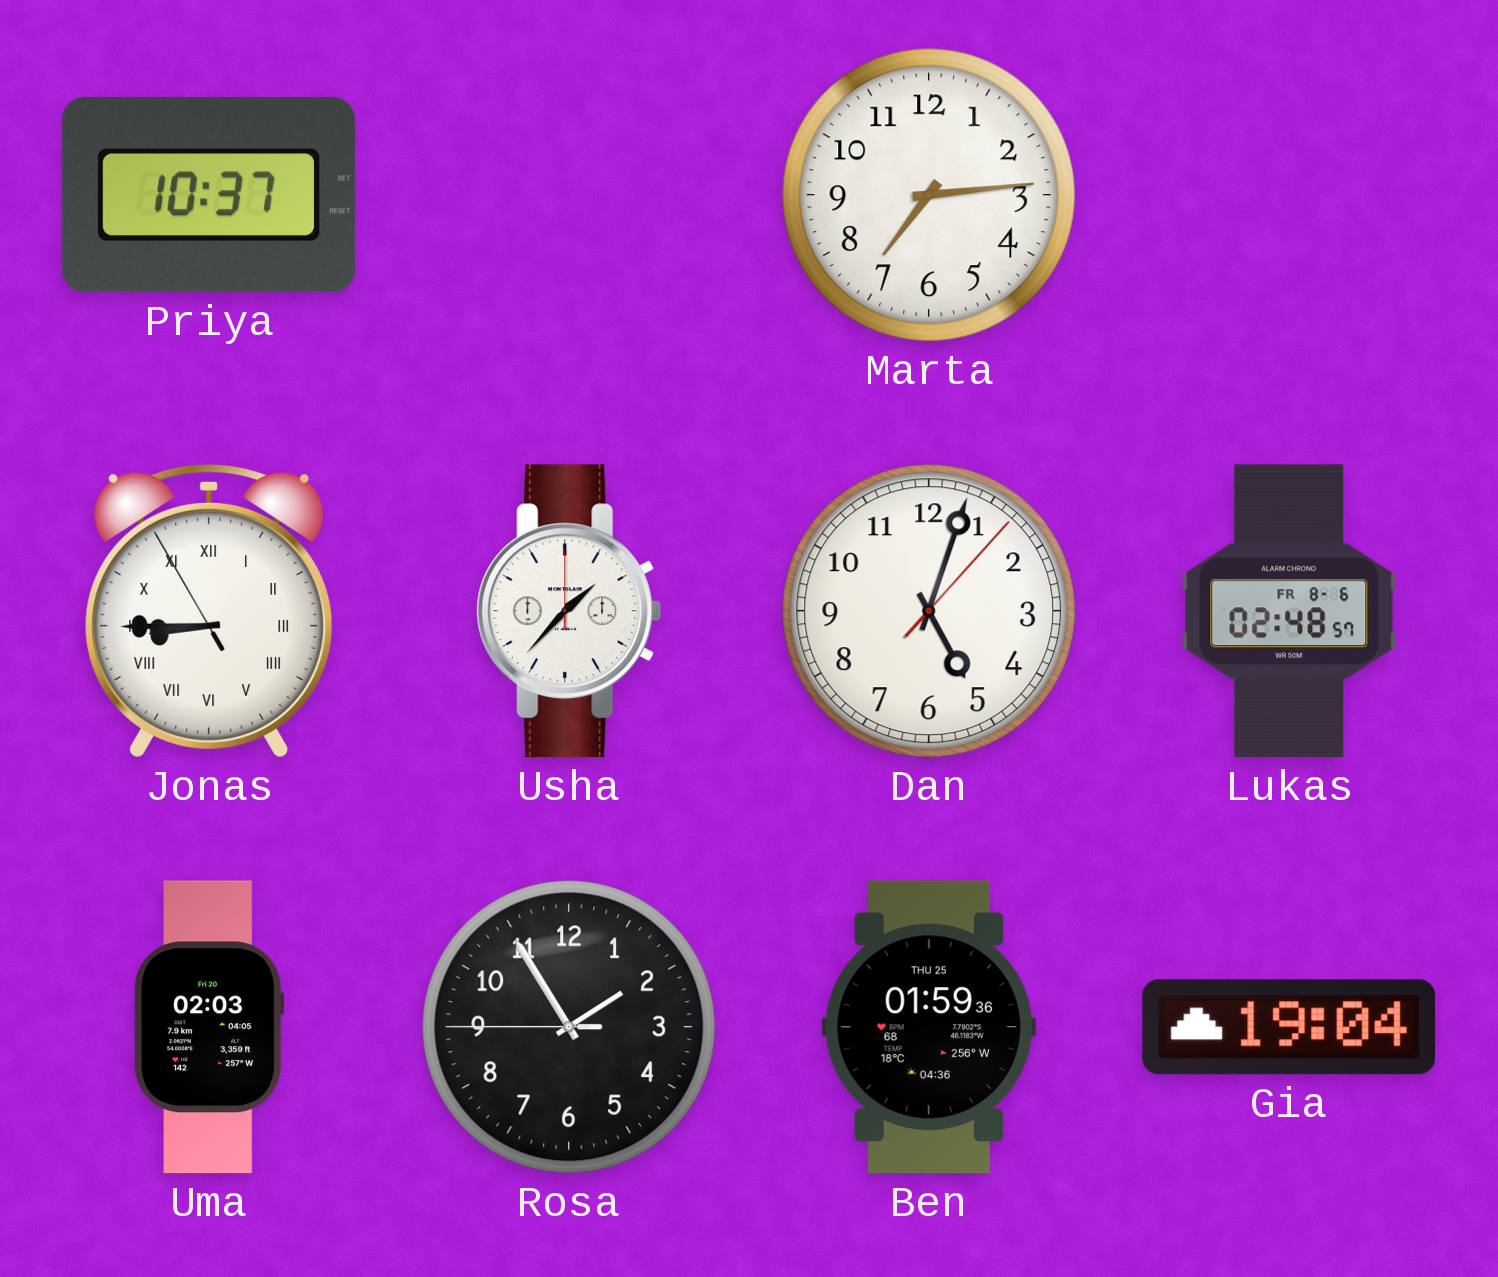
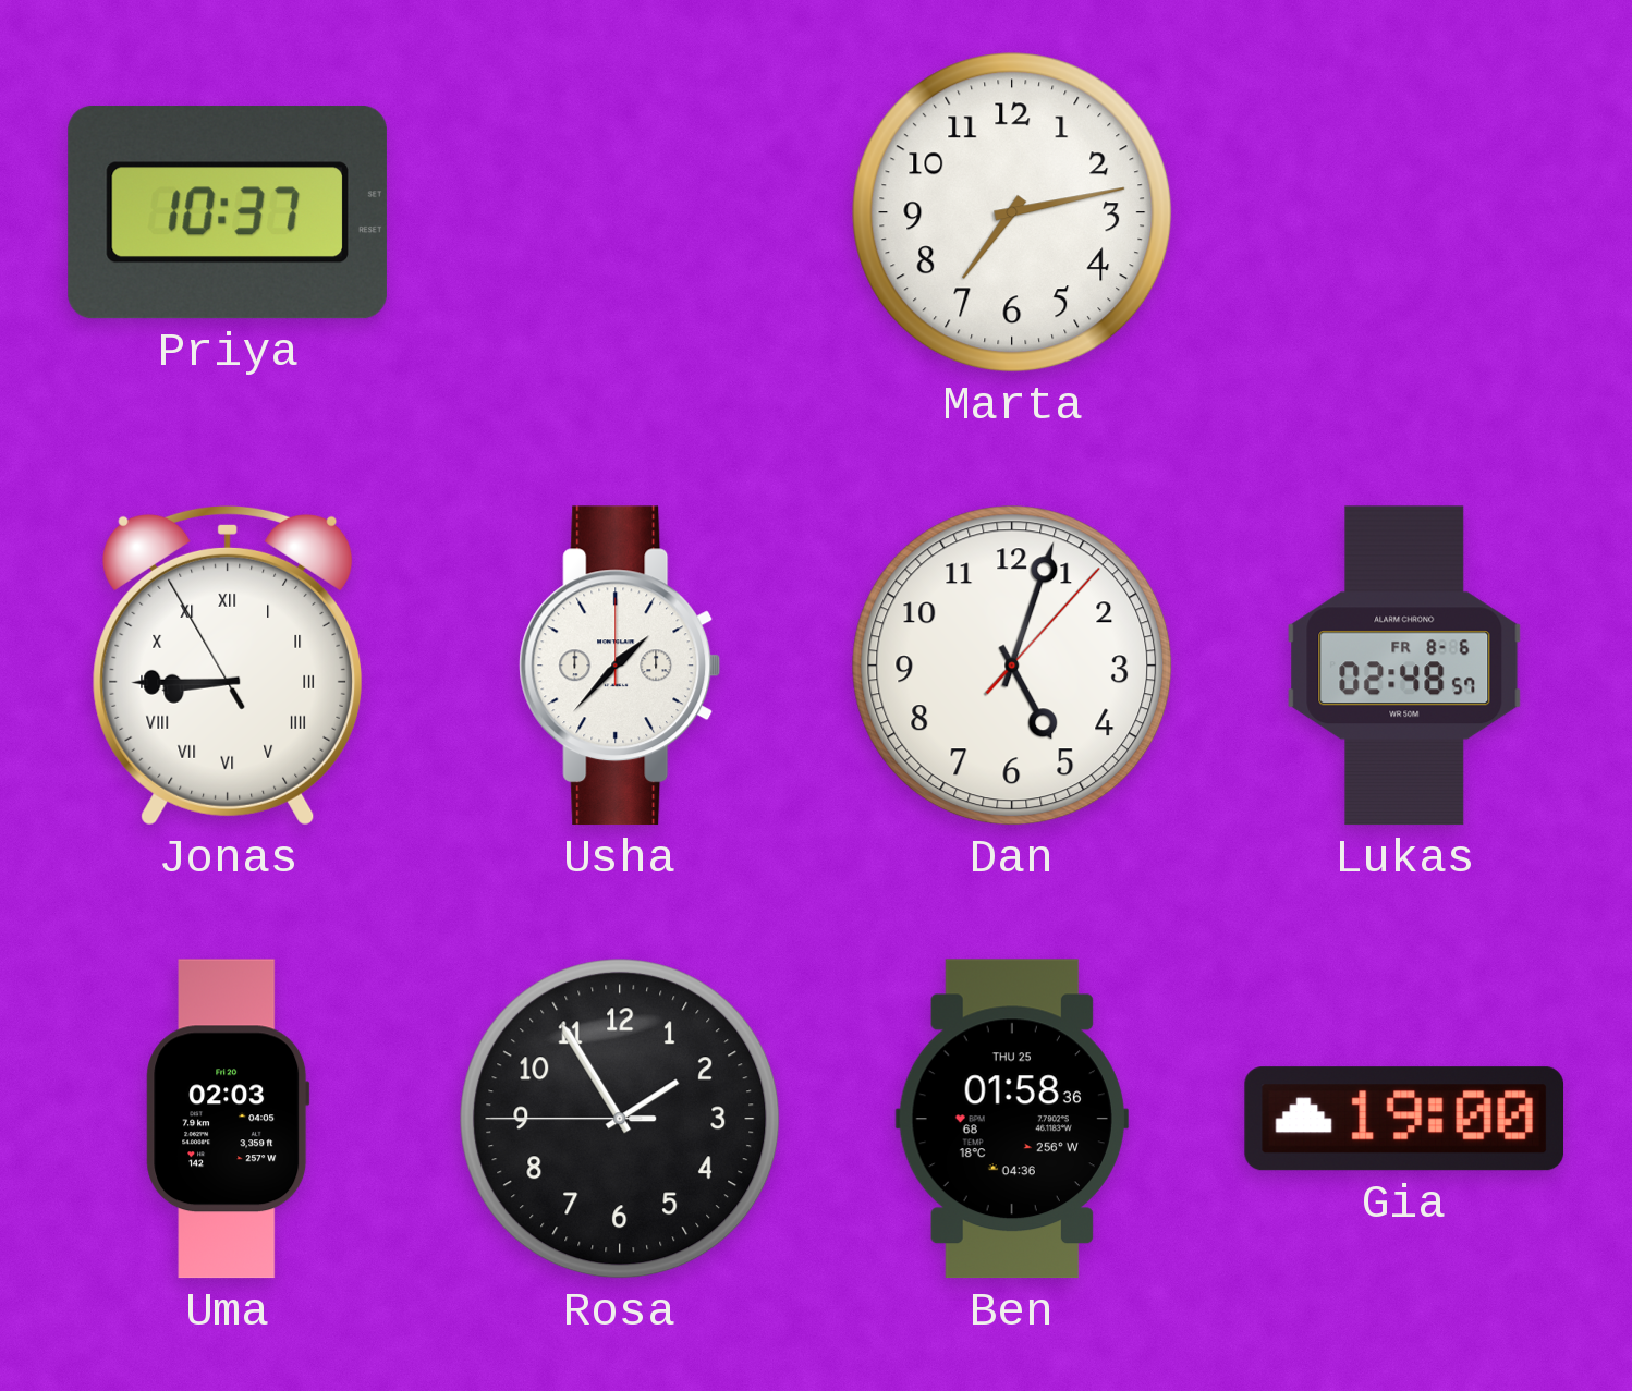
Marta: 7:14 -> 7:13
Ben: 01:59 -> 01:58
Gia: 19:04 -> 19:00
